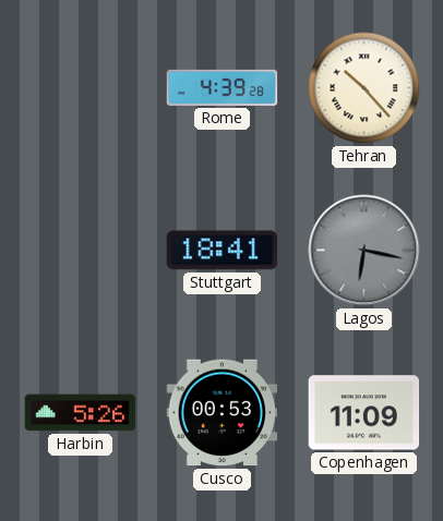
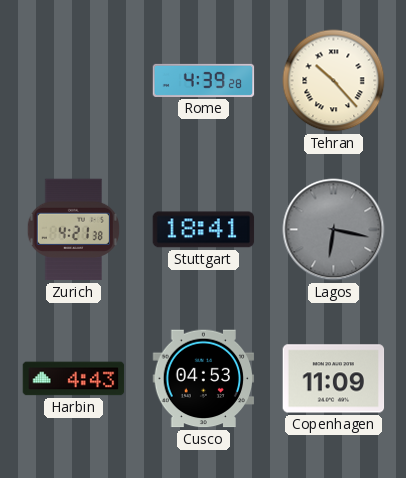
Zurich: none -> 4:21
Harbin: 5:26 -> 4:43
Cusco: 00:53 -> 04:53
